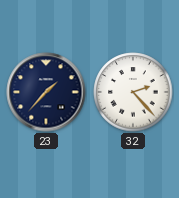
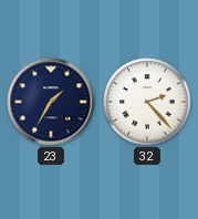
23: 1:37 -> 1:35
